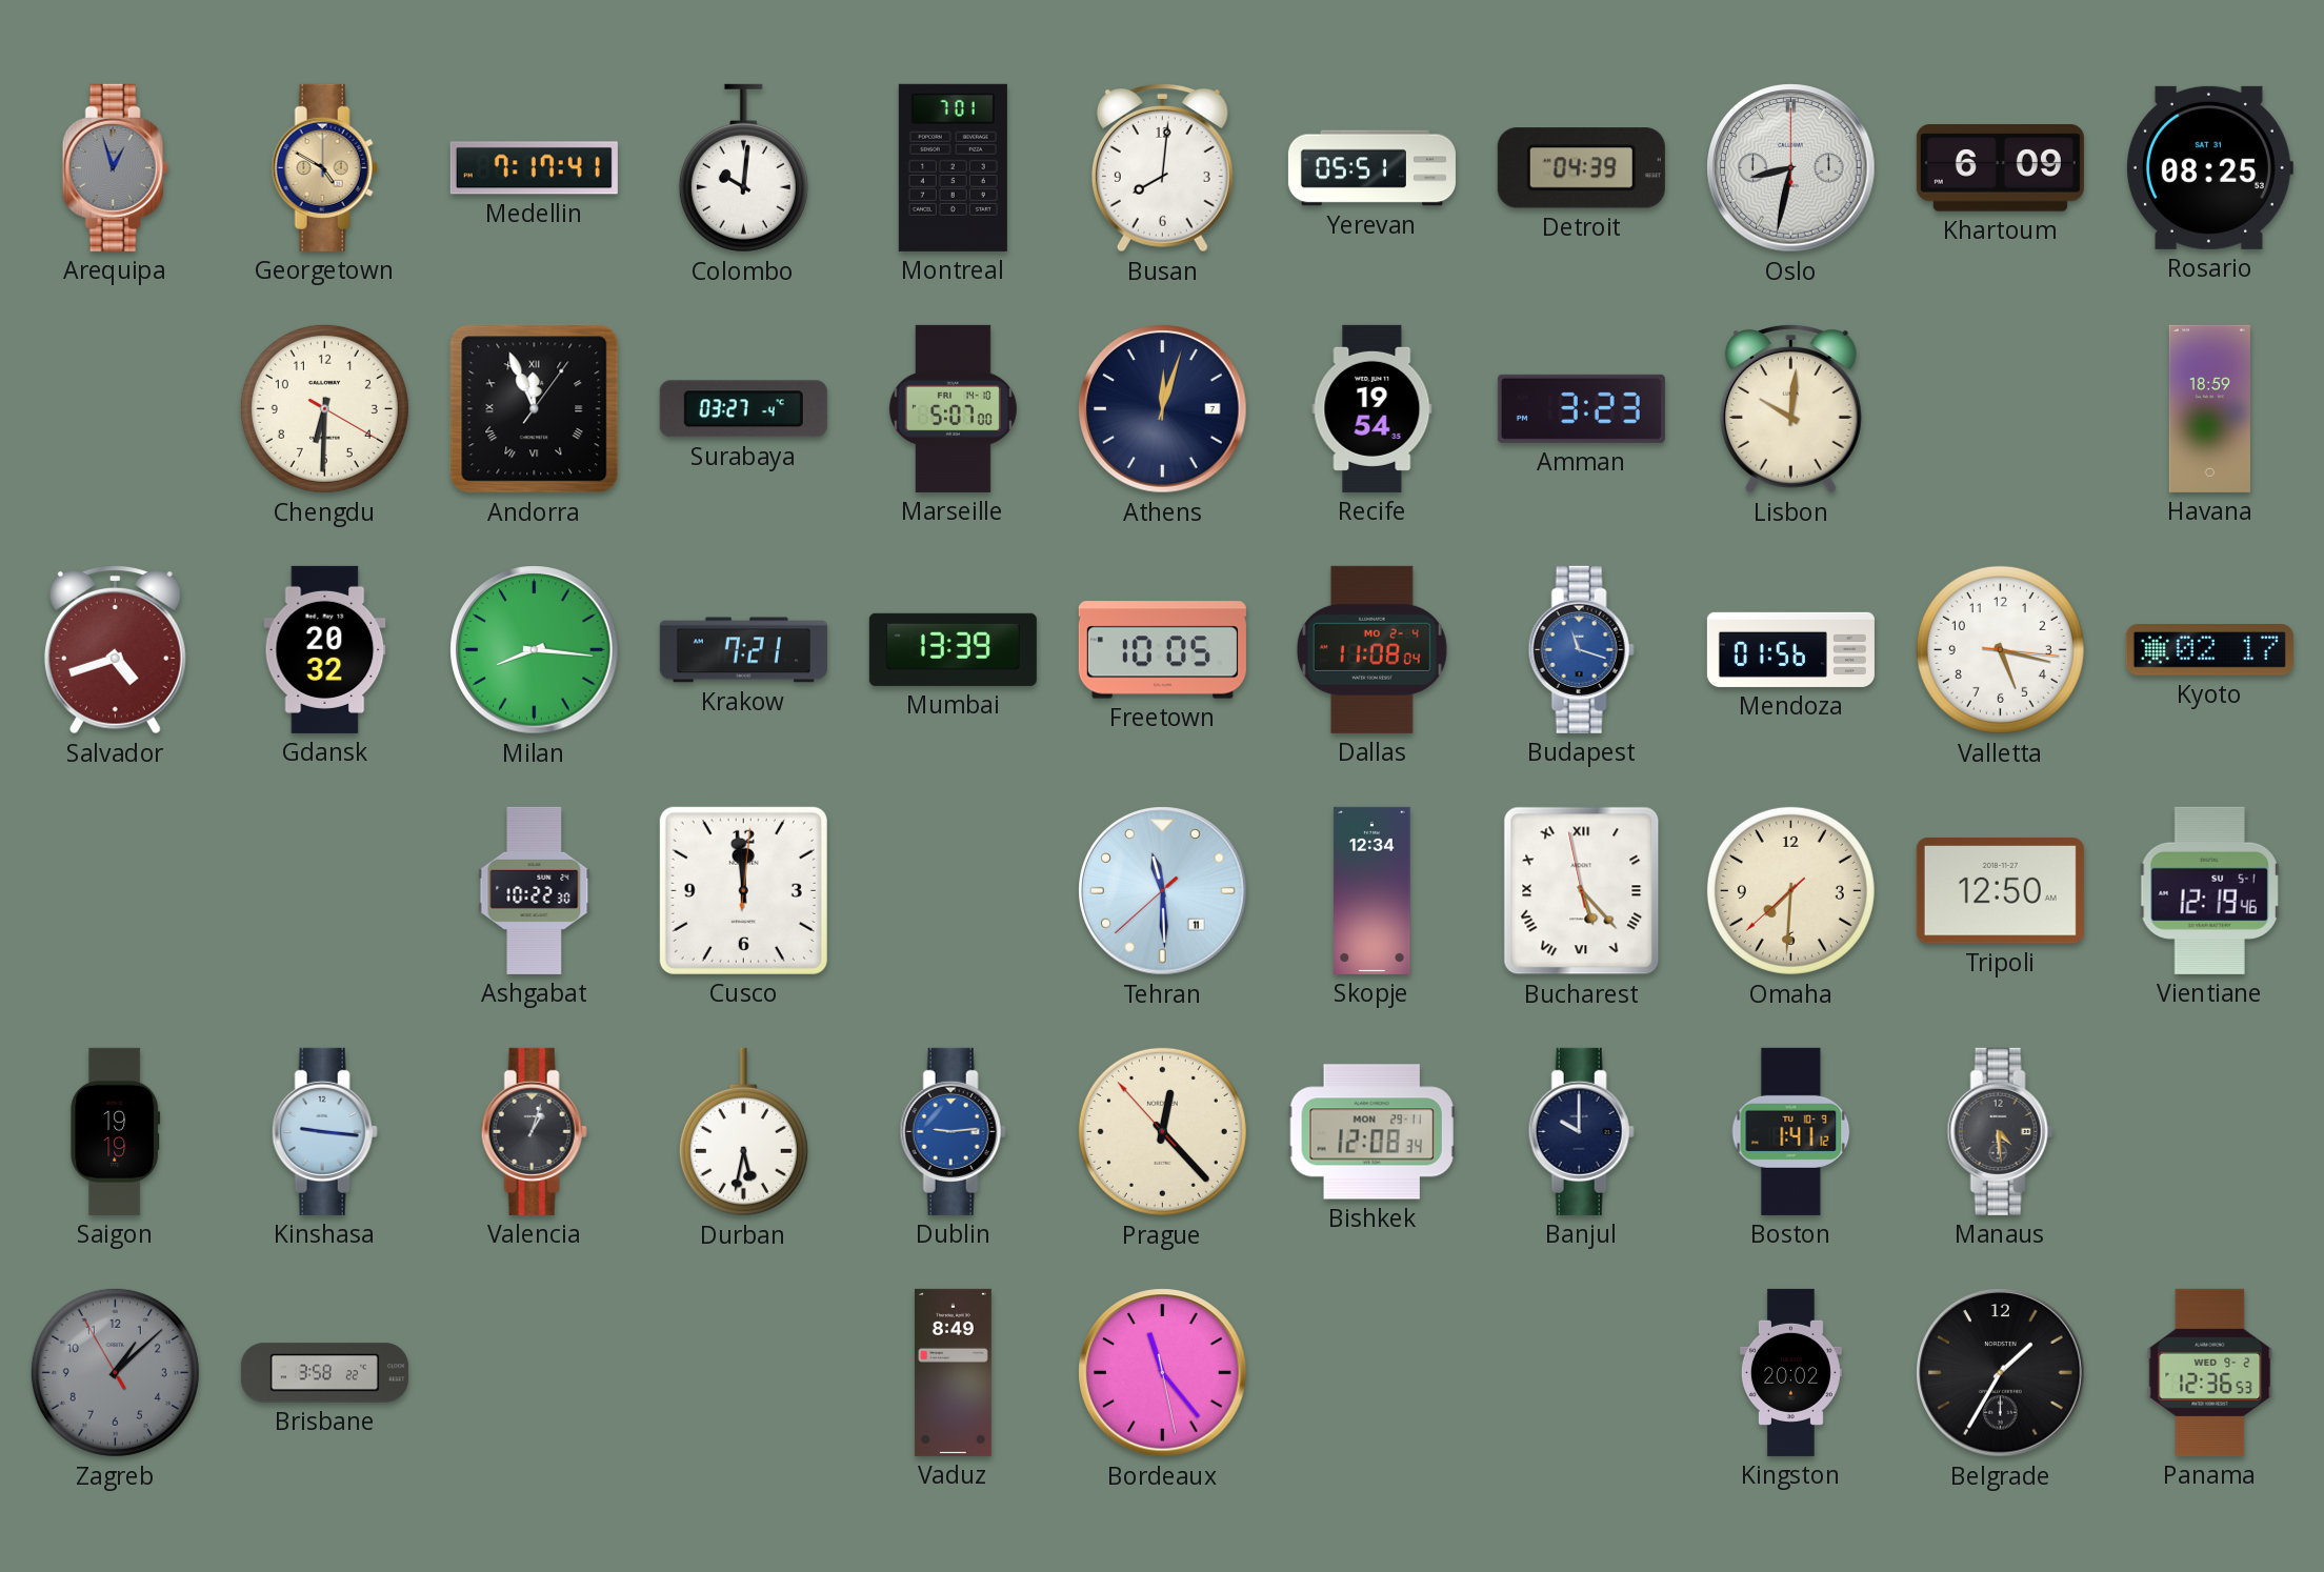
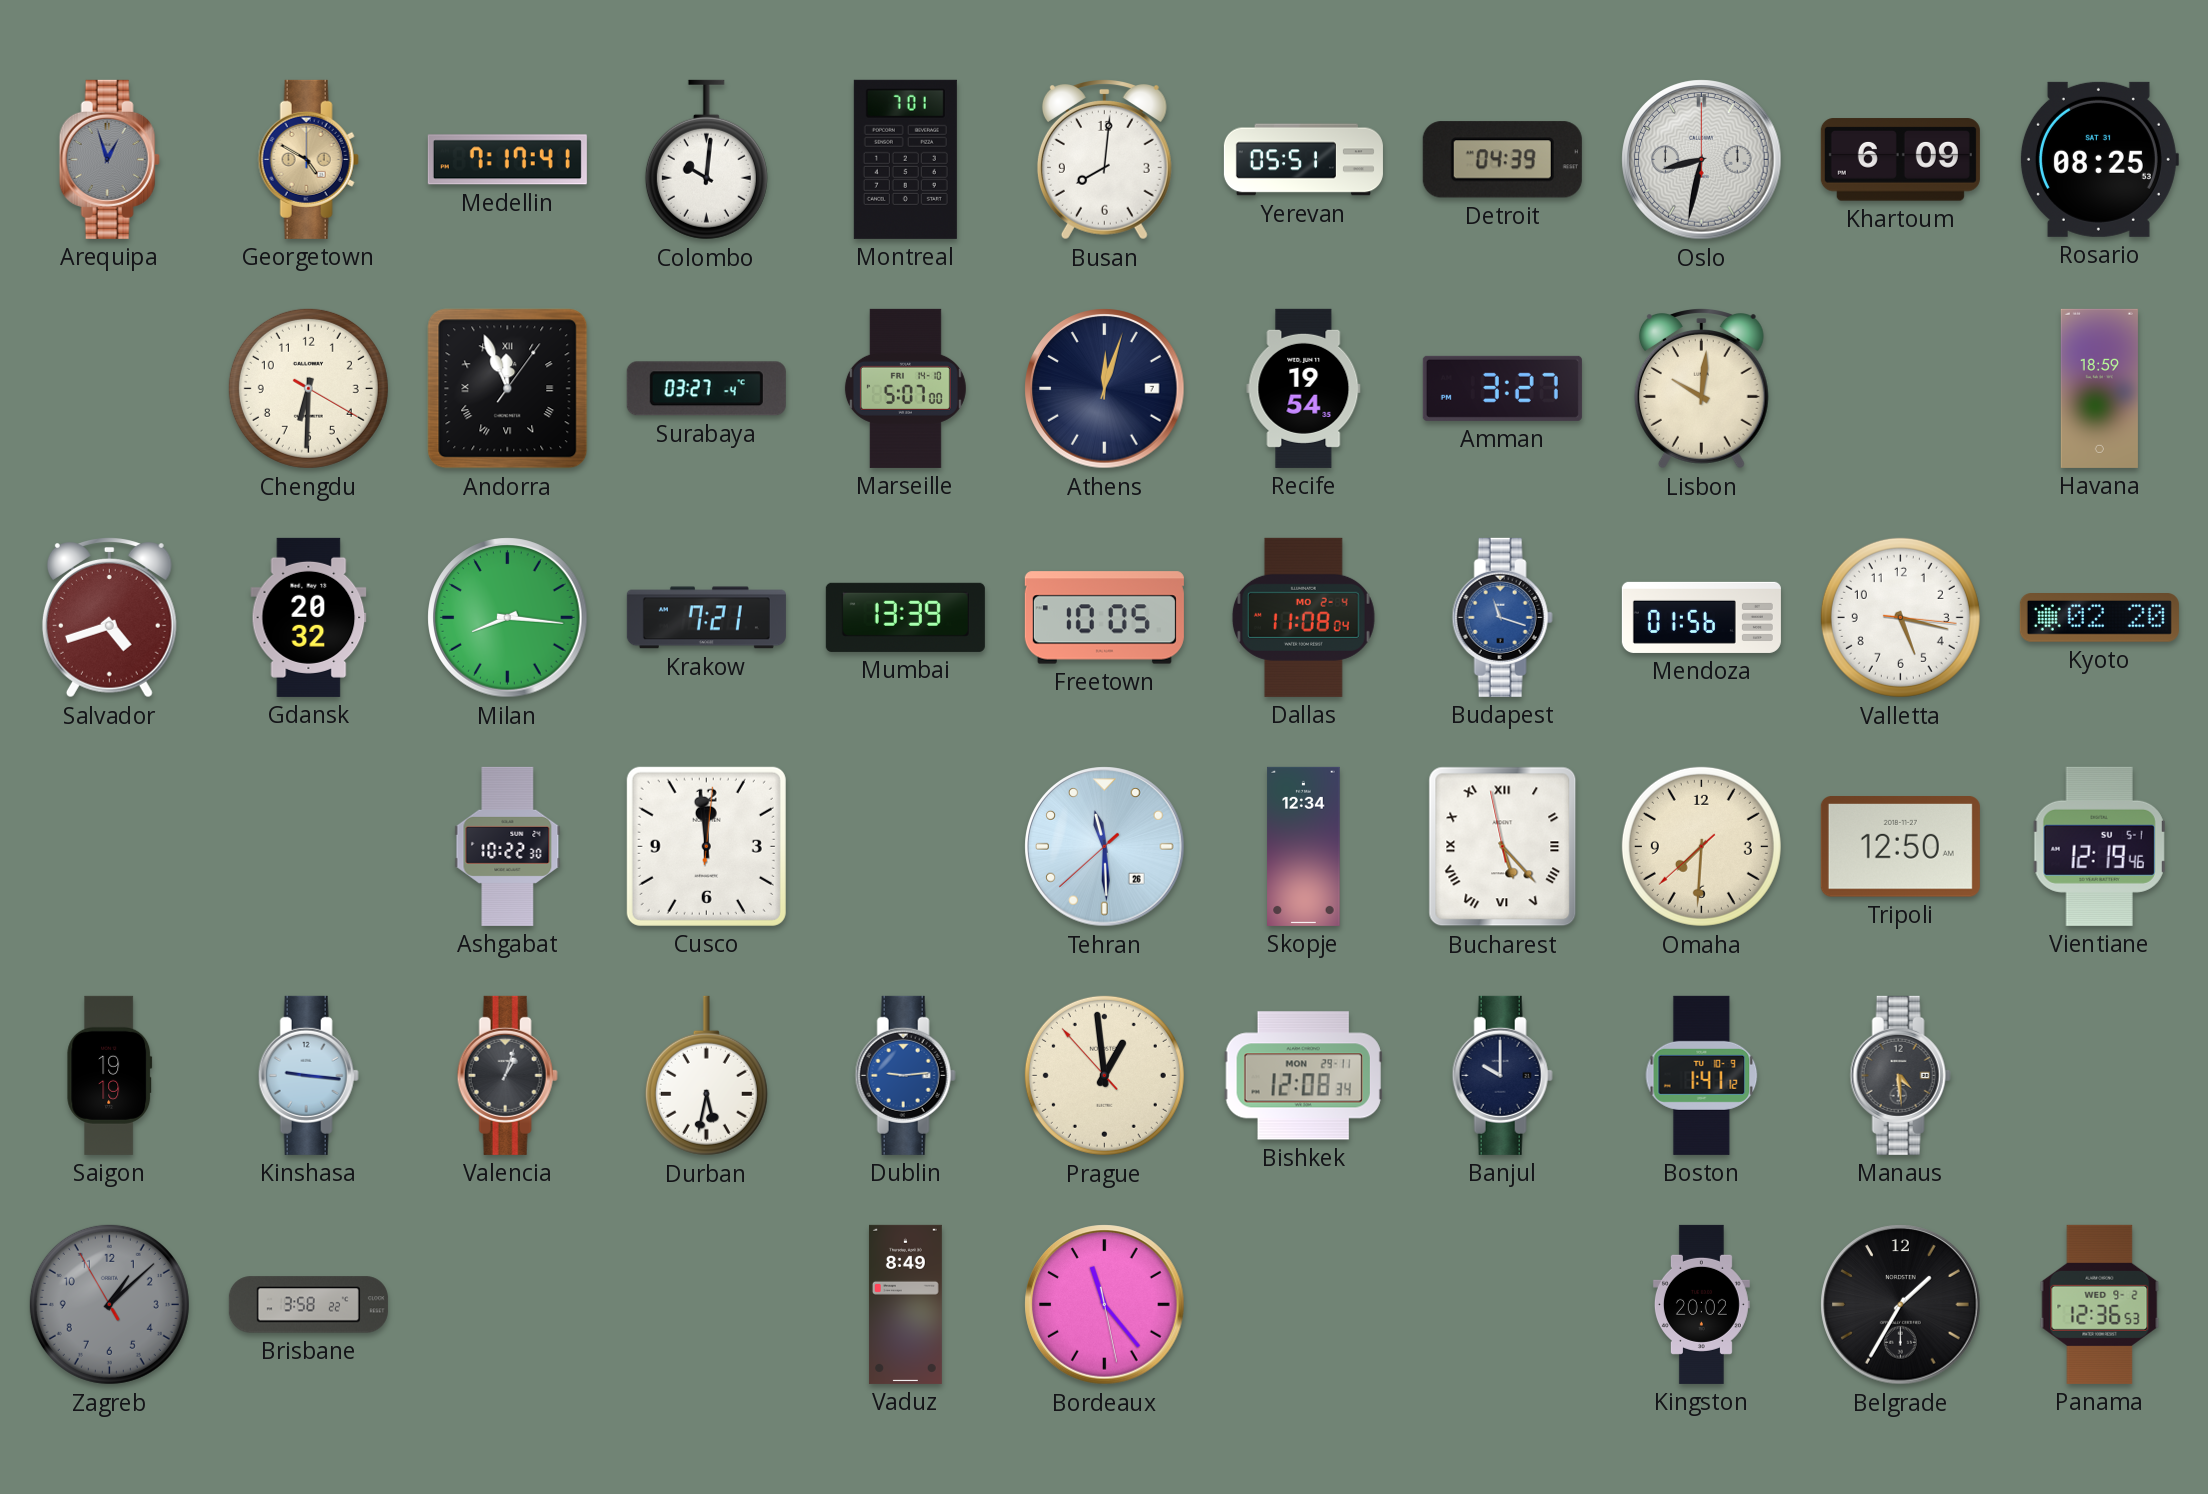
Amman: 3:23 -> 3:27
Kyoto: 02:17 -> 02:20
Tehran date: 11 -> 26
Prague: 12:22 -> 12:58
